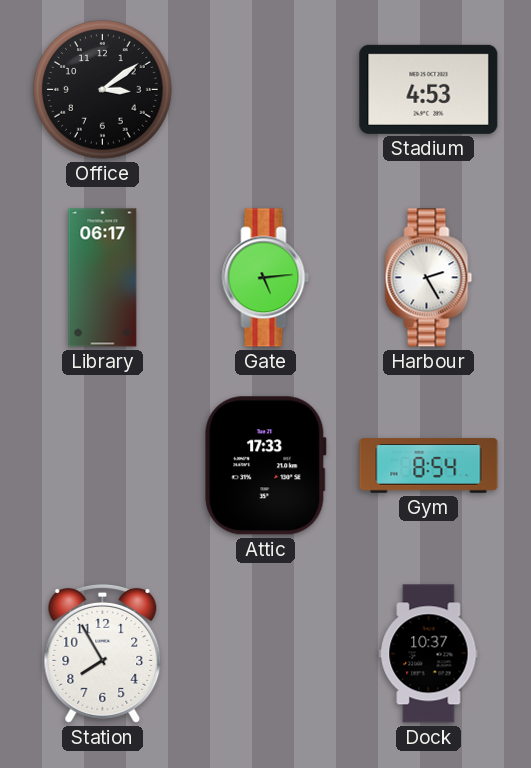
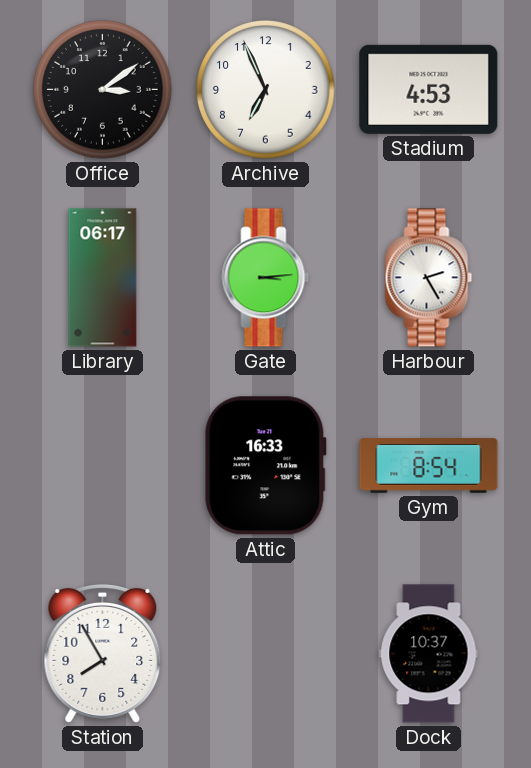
Archive: none -> 6:56
Gate: 5:14 -> 3:14
Attic: 17:33 -> 16:33
